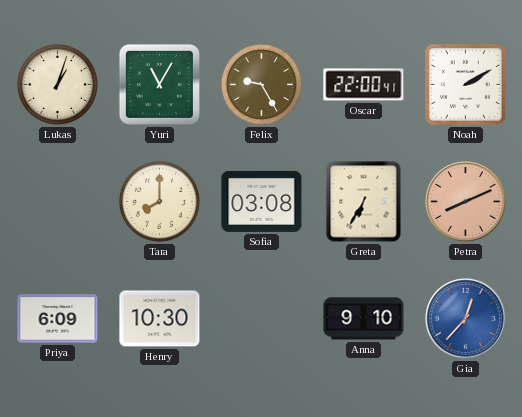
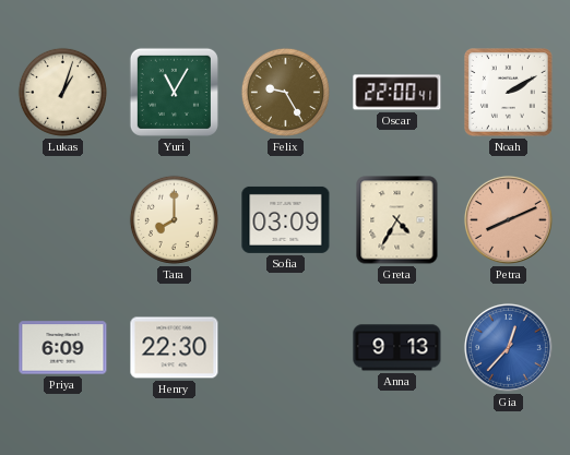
Sofia: 03:08 -> 03:09
Greta: 6:35 -> 4:35
Henry: 10:30 -> 22:30
Anna: 9:10 -> 9:13
